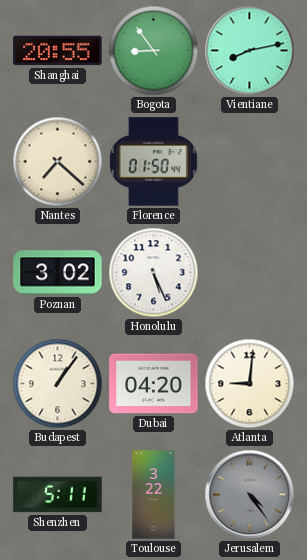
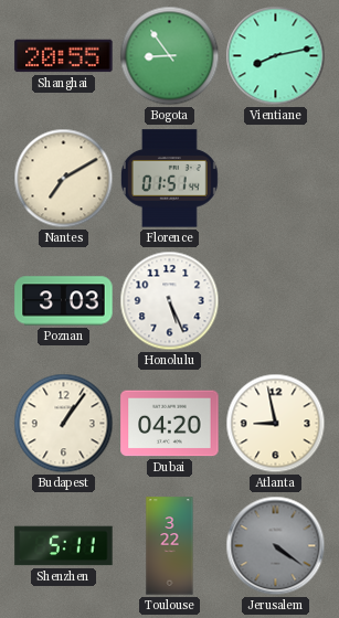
Nantes: 7:22 -> 7:10
Florence: 01:50 -> 01:51
Poznan: 3:02 -> 3:03
Atlanta: 9:01 -> 8:58
Jerusalem: 4:24 -> 4:21
